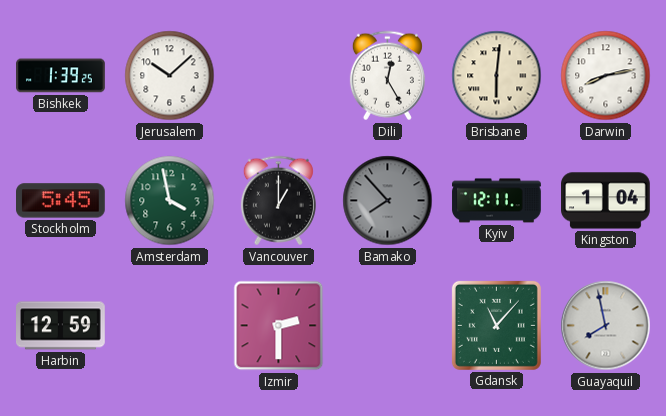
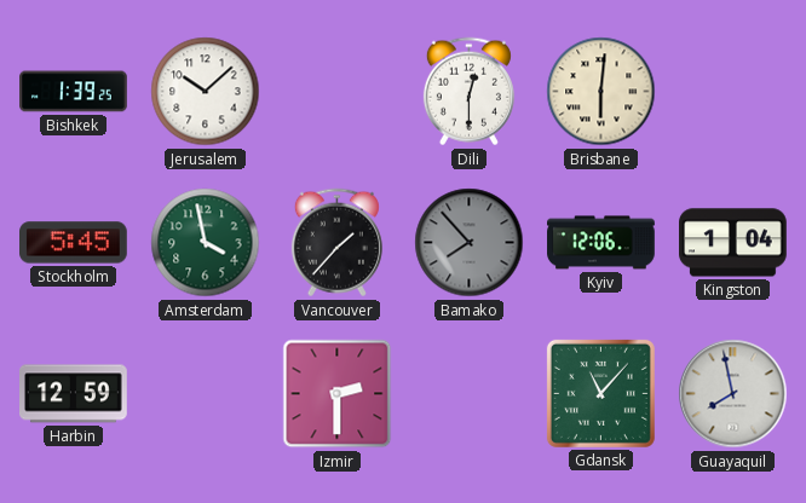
Dili: 12:25 -> 12:30
Darwin: 8:13 -> none
Vancouver: 1:00 -> 1:37
Kyiv: 12:11 -> 12:06
